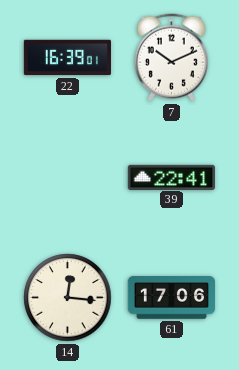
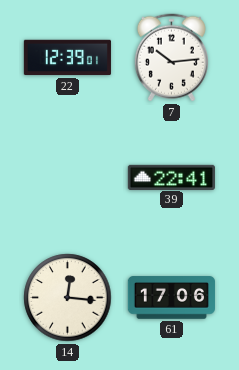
22: 16:39 -> 12:39
7: 10:11 -> 10:14
